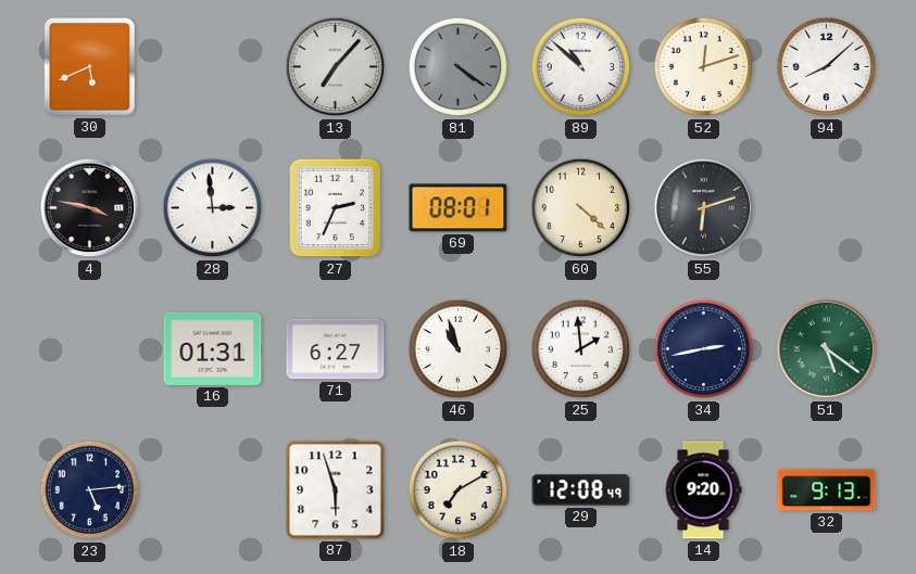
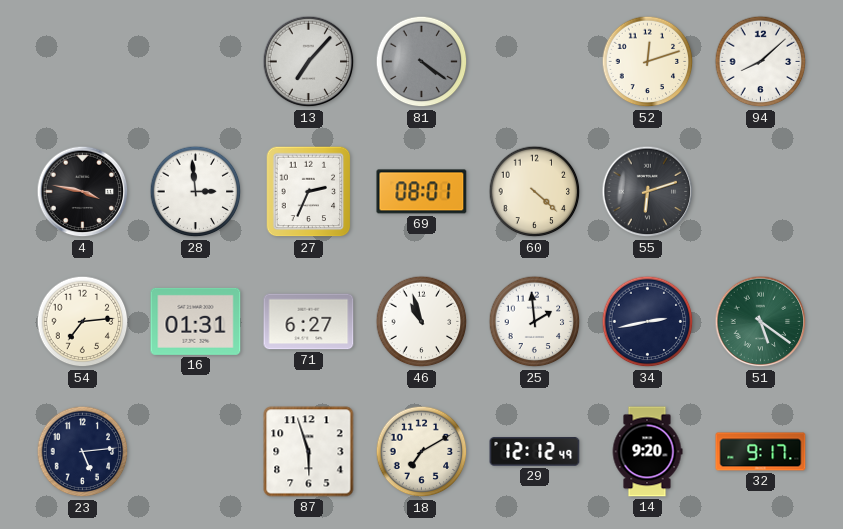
30: 5:41 -> none
89: 10:52 -> none
54: none -> 7:14
29: 12:08 -> 12:12
32: 9:13 -> 9:17
